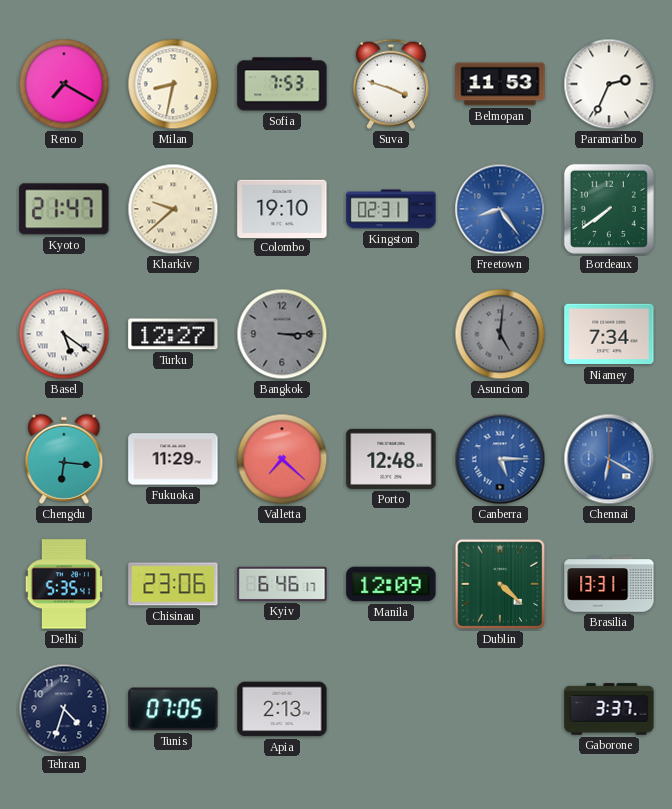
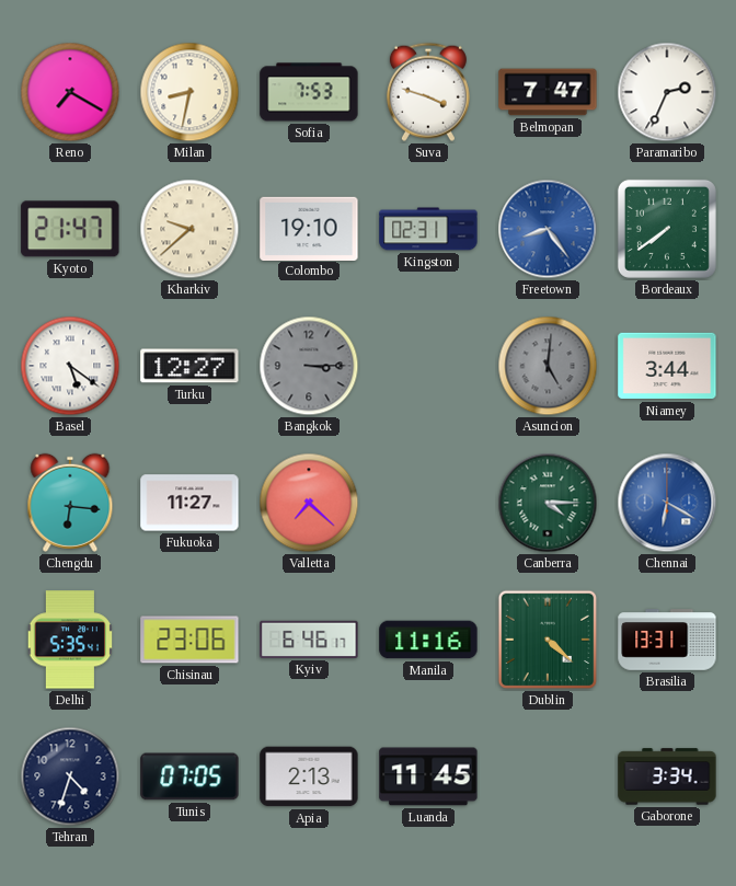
Belmopan: 11:53 -> 7:47
Niamey: 7:34 -> 3:44
Fukuoka: 11:29 -> 11:27
Porto: 12:48 -> none
Canberra: 5:15 -> 4:15
Canberra dial: blue -> green
Manila: 12:09 -> 11:16
Luanda: none -> 11:45
Gaborone: 3:37 -> 3:34
